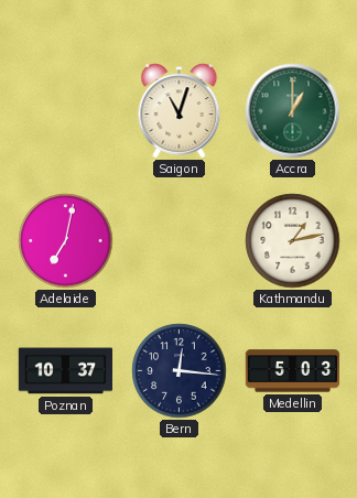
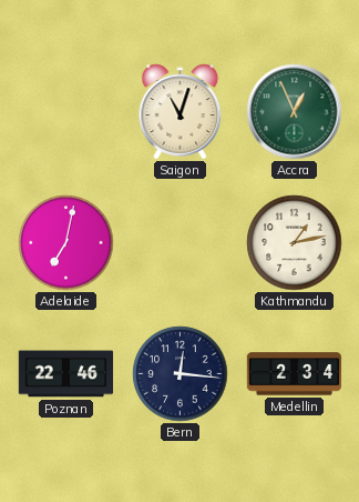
Accra: 1:00 -> 12:56
Poznan: 10:37 -> 22:46
Medellin: 5:03 -> 2:34
